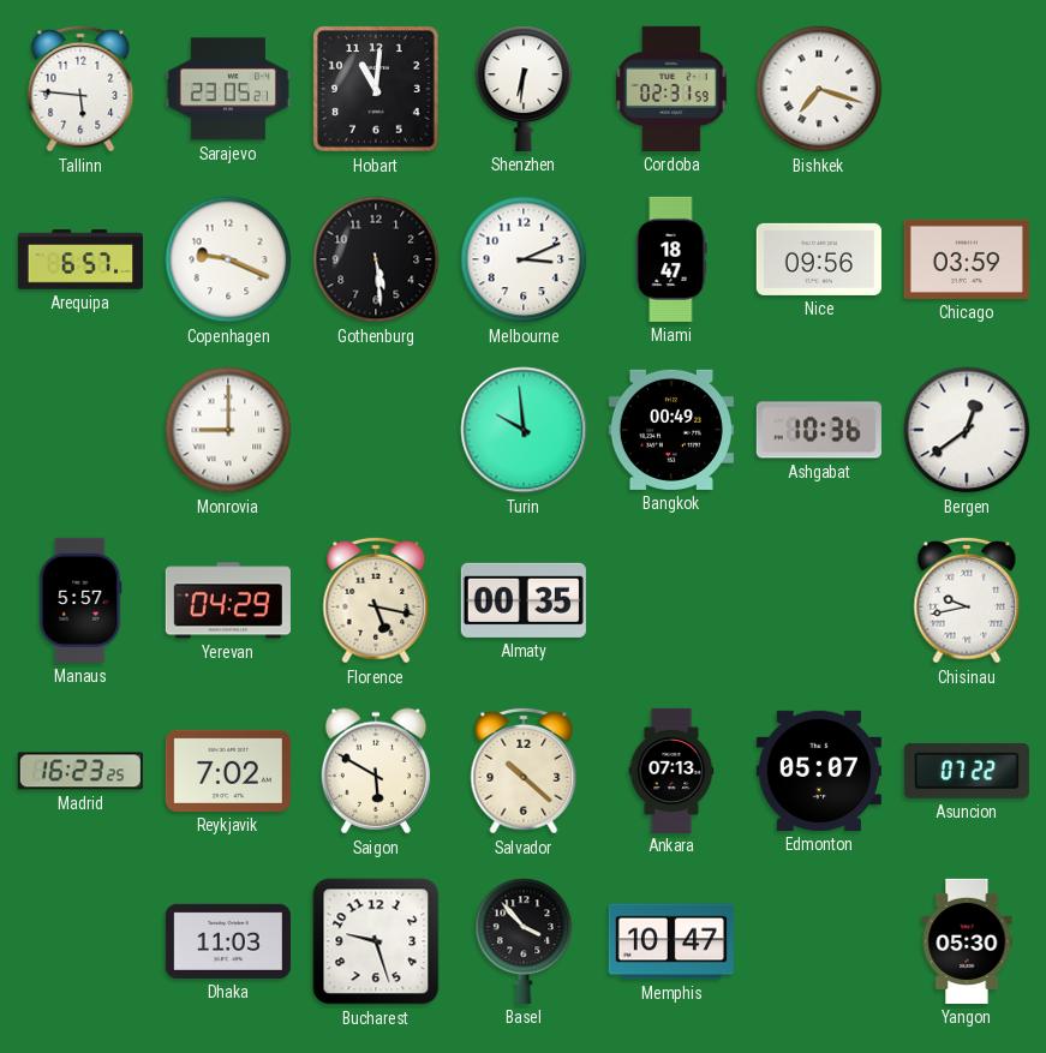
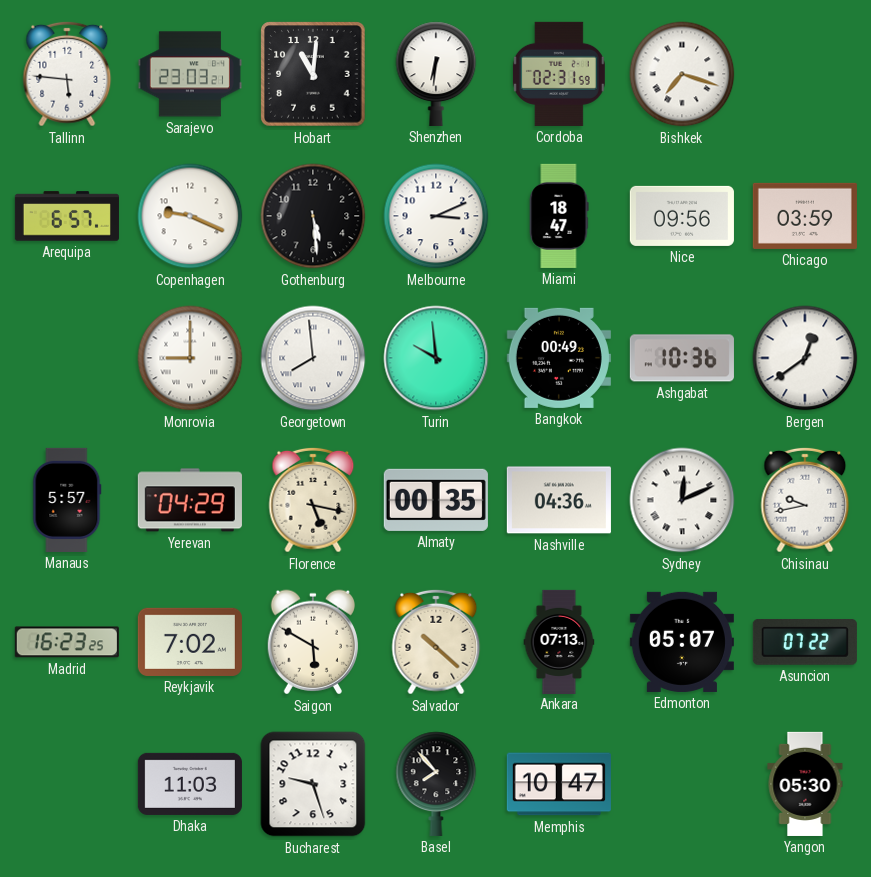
Sarajevo: 23:05 -> 23:03
Georgetown: none -> 7:59
Nashville: none -> 04:36
Sydney: none -> 12:11
Basel: 3:53 -> 7:53
